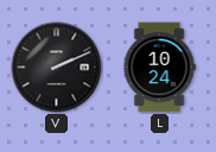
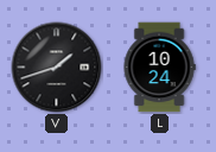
V: 2:11 -> 1:42
